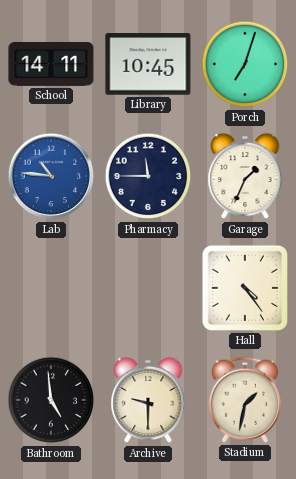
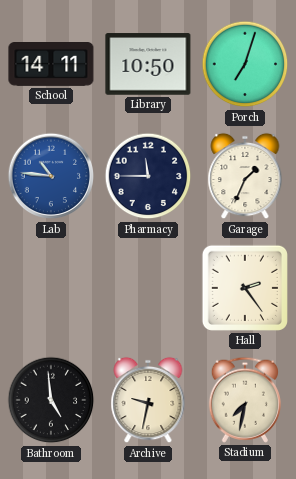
Library: 10:45 -> 10:50
Hall: 4:24 -> 2:24
Archive: 9:30 -> 9:32
Stadium: 1:32 -> 7:32
